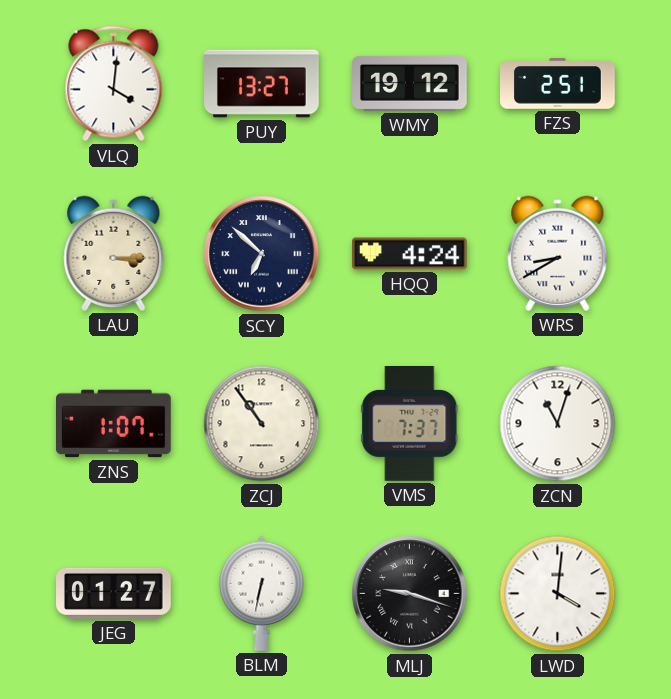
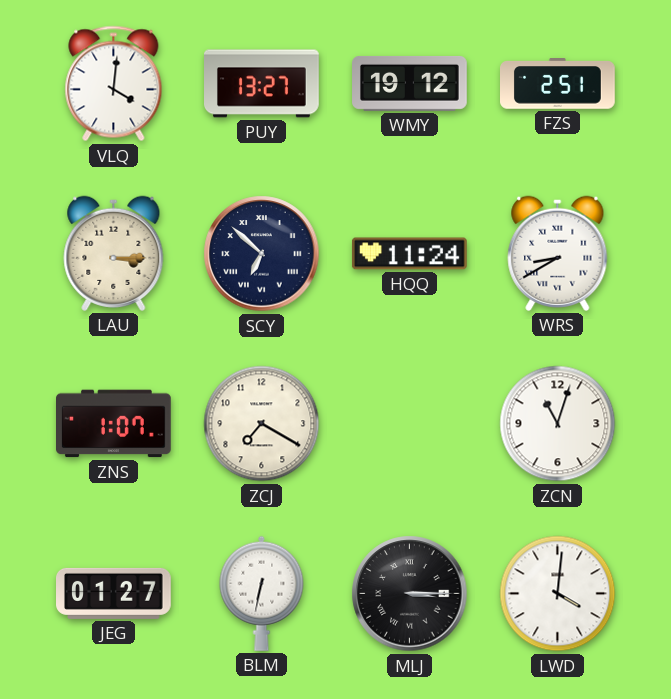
HQQ: 4:24 -> 11:24
ZCJ: 10:54 -> 7:20
VMS: 7:37 -> none
MLJ: 9:18 -> 3:15
